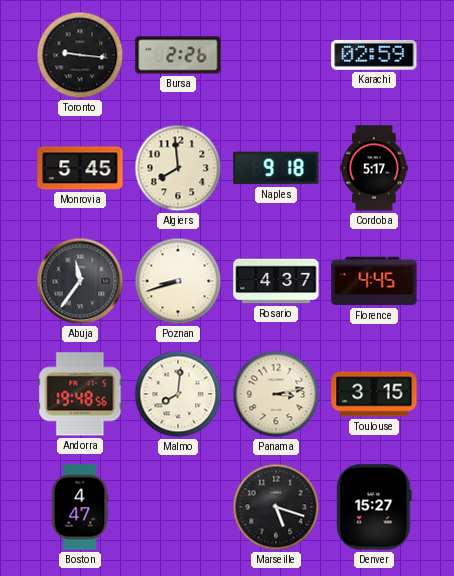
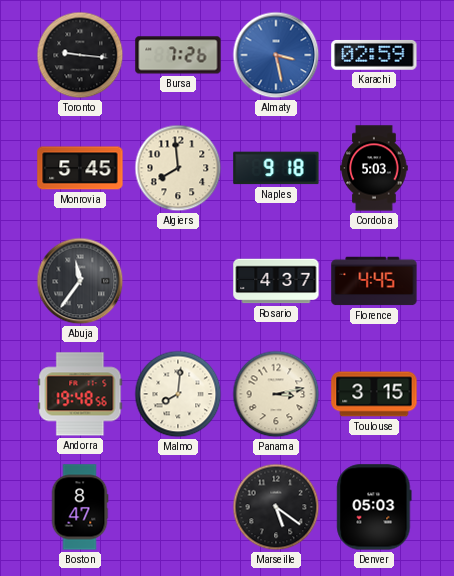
Bursa: 2:26 -> 7:26
Almaty: none -> 3:28
Cordoba: 5:17 -> 5:03
Poznan: 8:42 -> none
Boston: 4:47 -> 8:47
Marseille: 5:18 -> 5:21
Denver: 15:27 -> 05:03
